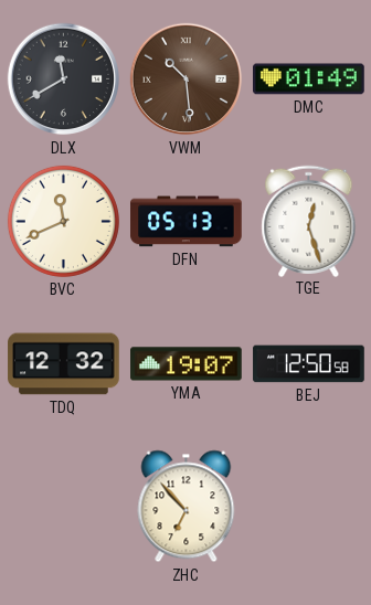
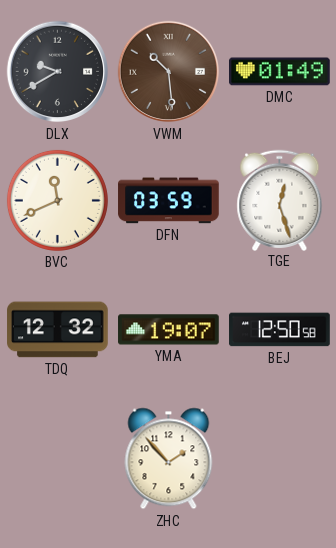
DLX: 11:40 -> 9:40
DFN: 05:13 -> 03:59
ZHC: 6:53 -> 1:53
